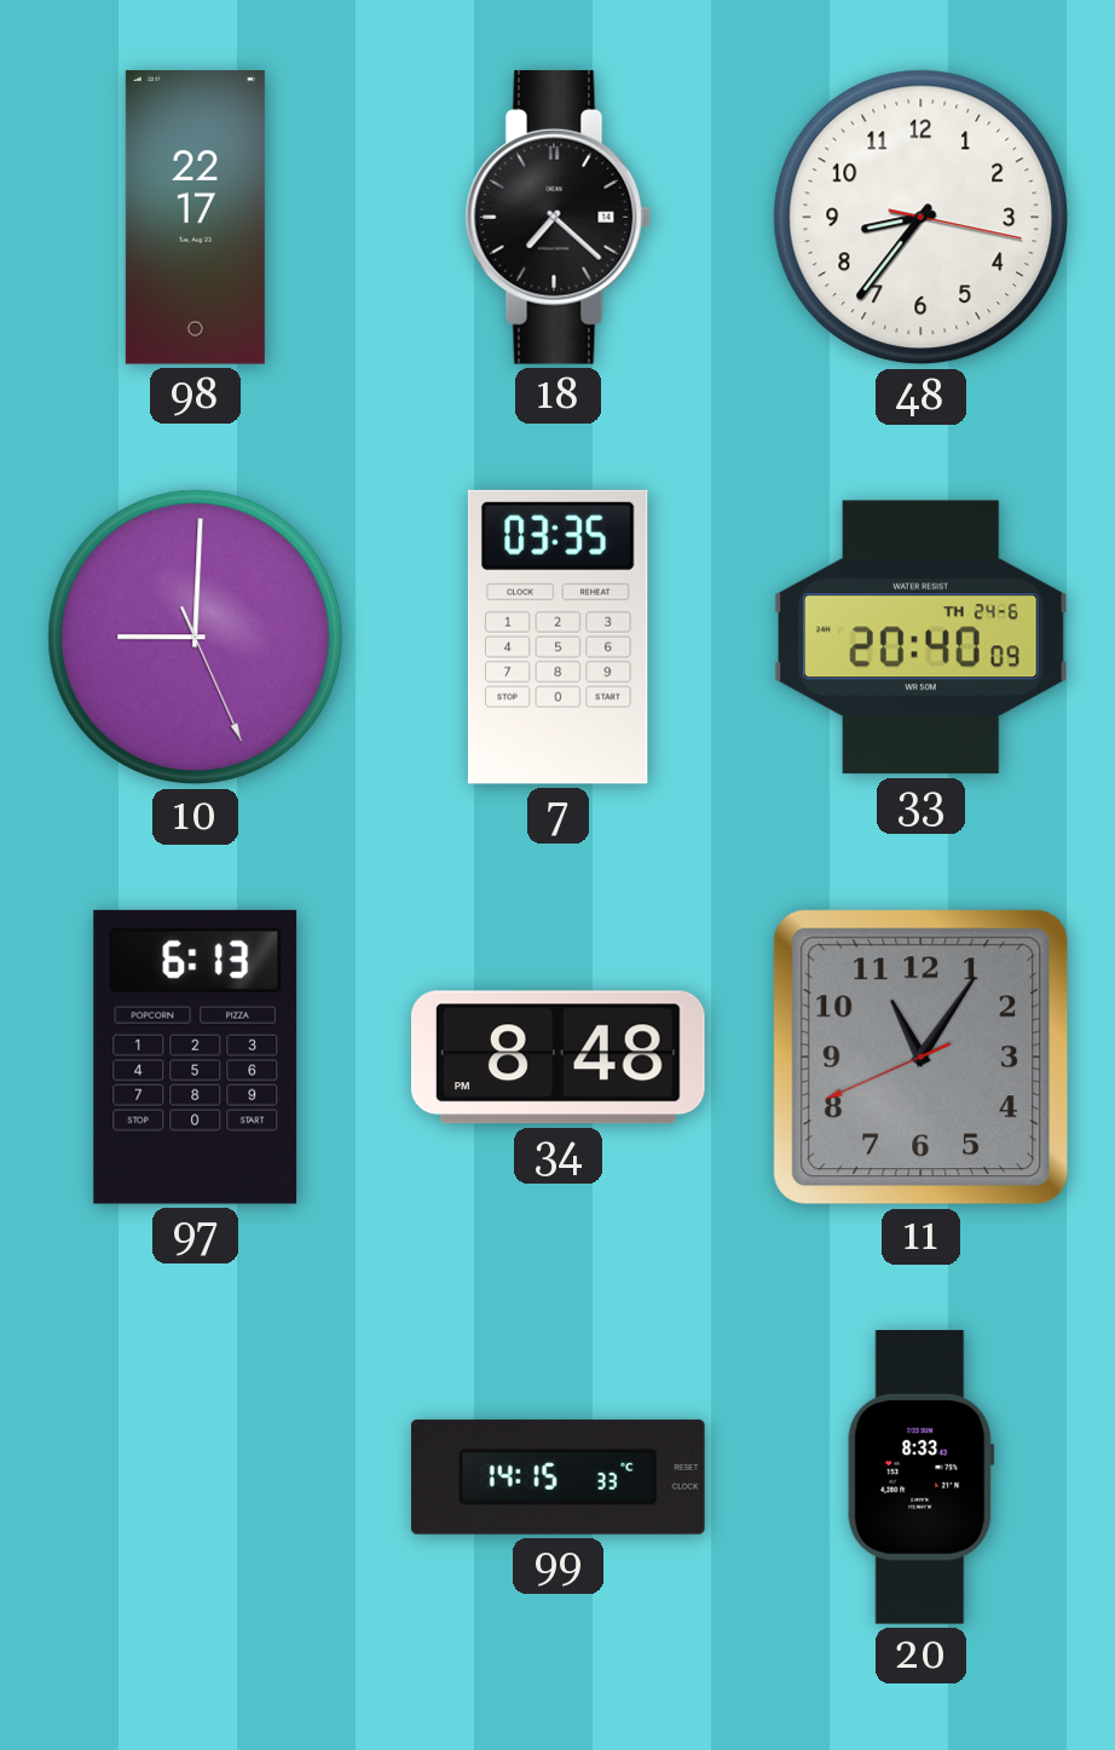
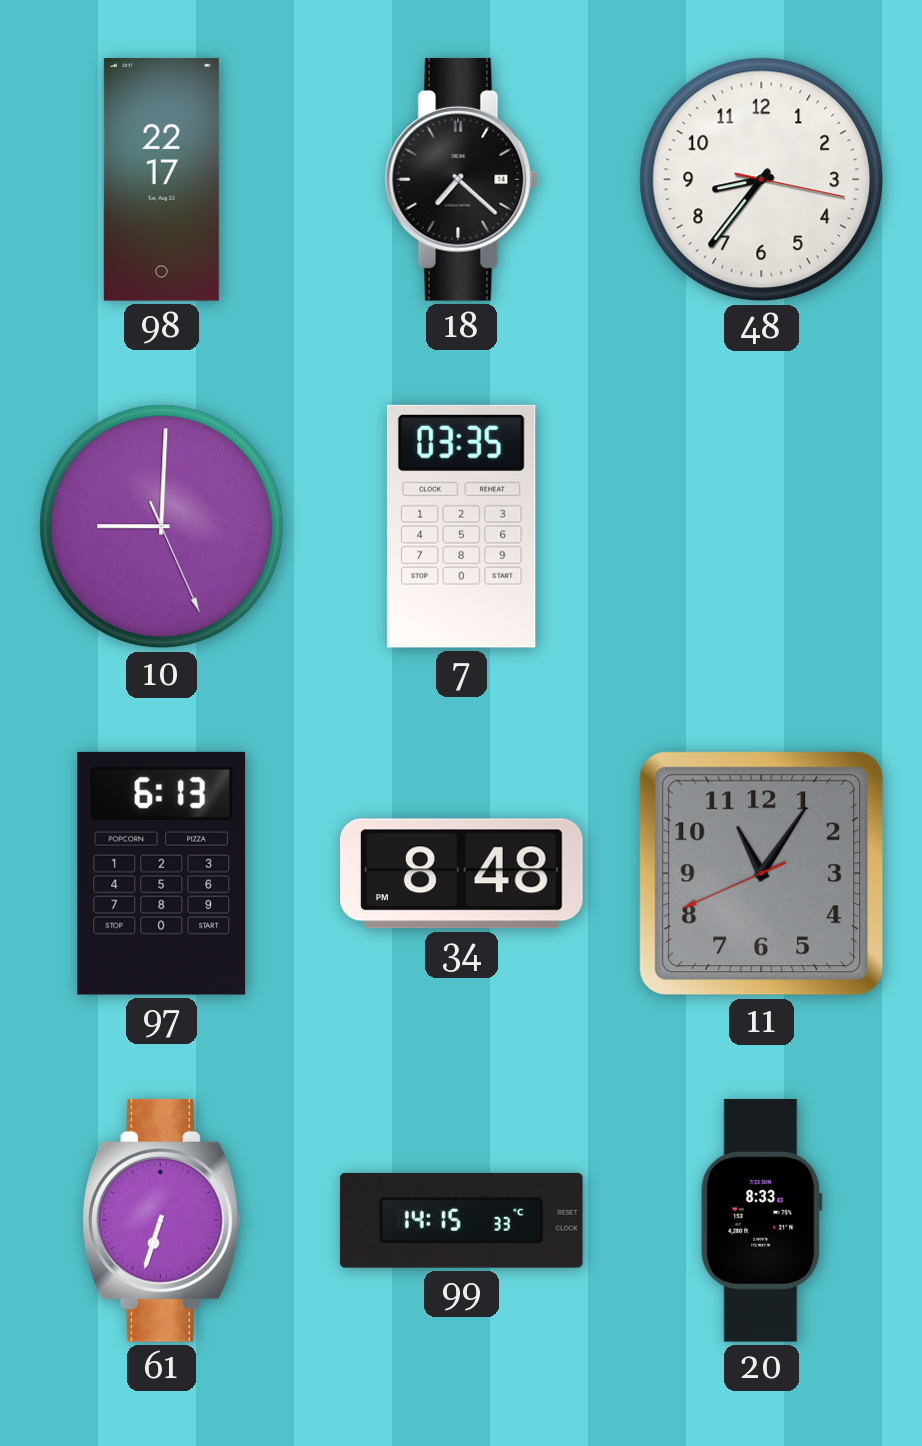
33: 20:40 -> none
61: none -> 6:33
